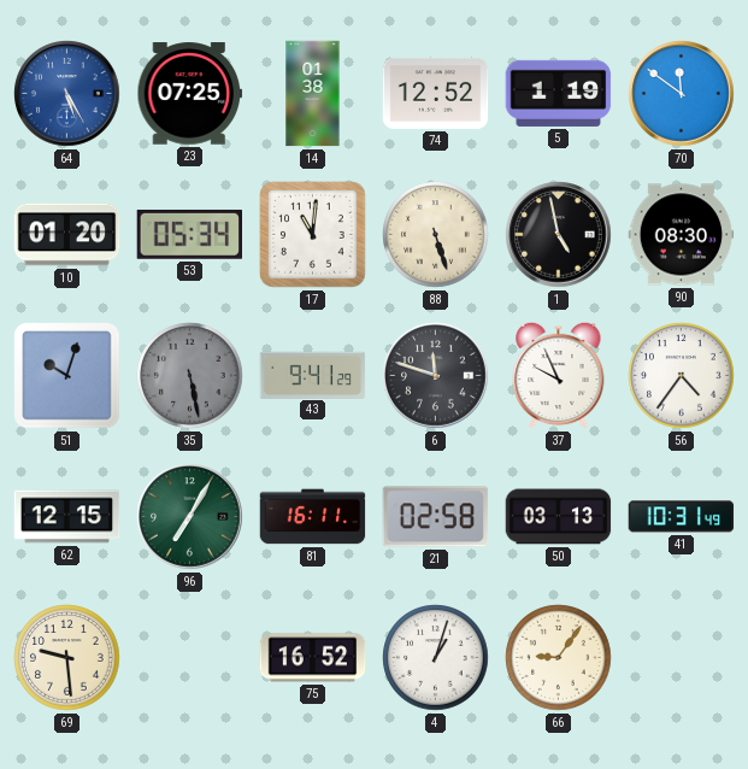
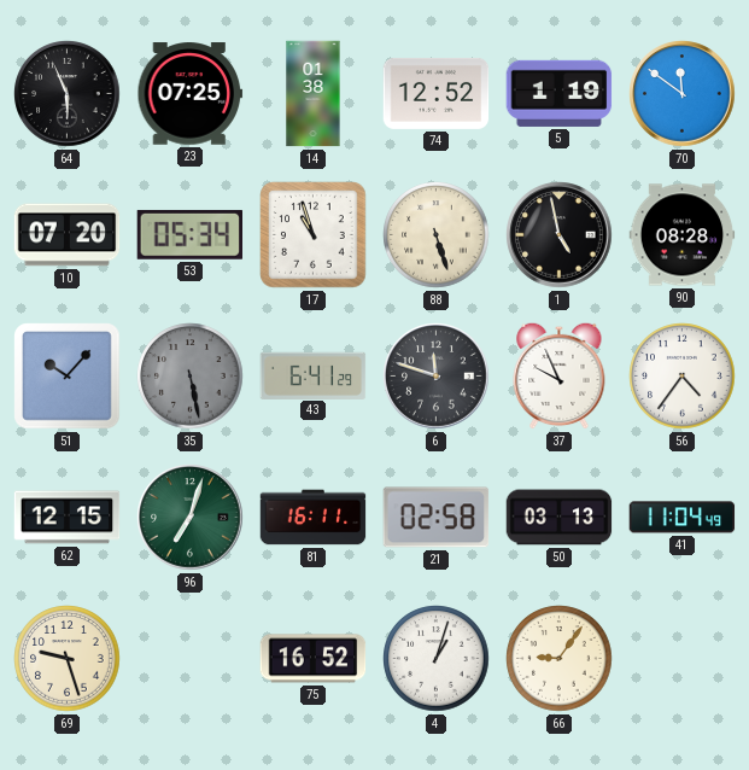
64: 5:25 -> 5:56
64 dial: blue -> black
10: 01:20 -> 07:20
17: 11:01 -> 10:57
90: 08:30 -> 08:28
51: 10:03 -> 10:07
43: 9:41 -> 6:41
96: 7:05 -> 7:03
41: 10:31 -> 11:04
69: 9:29 -> 9:27
